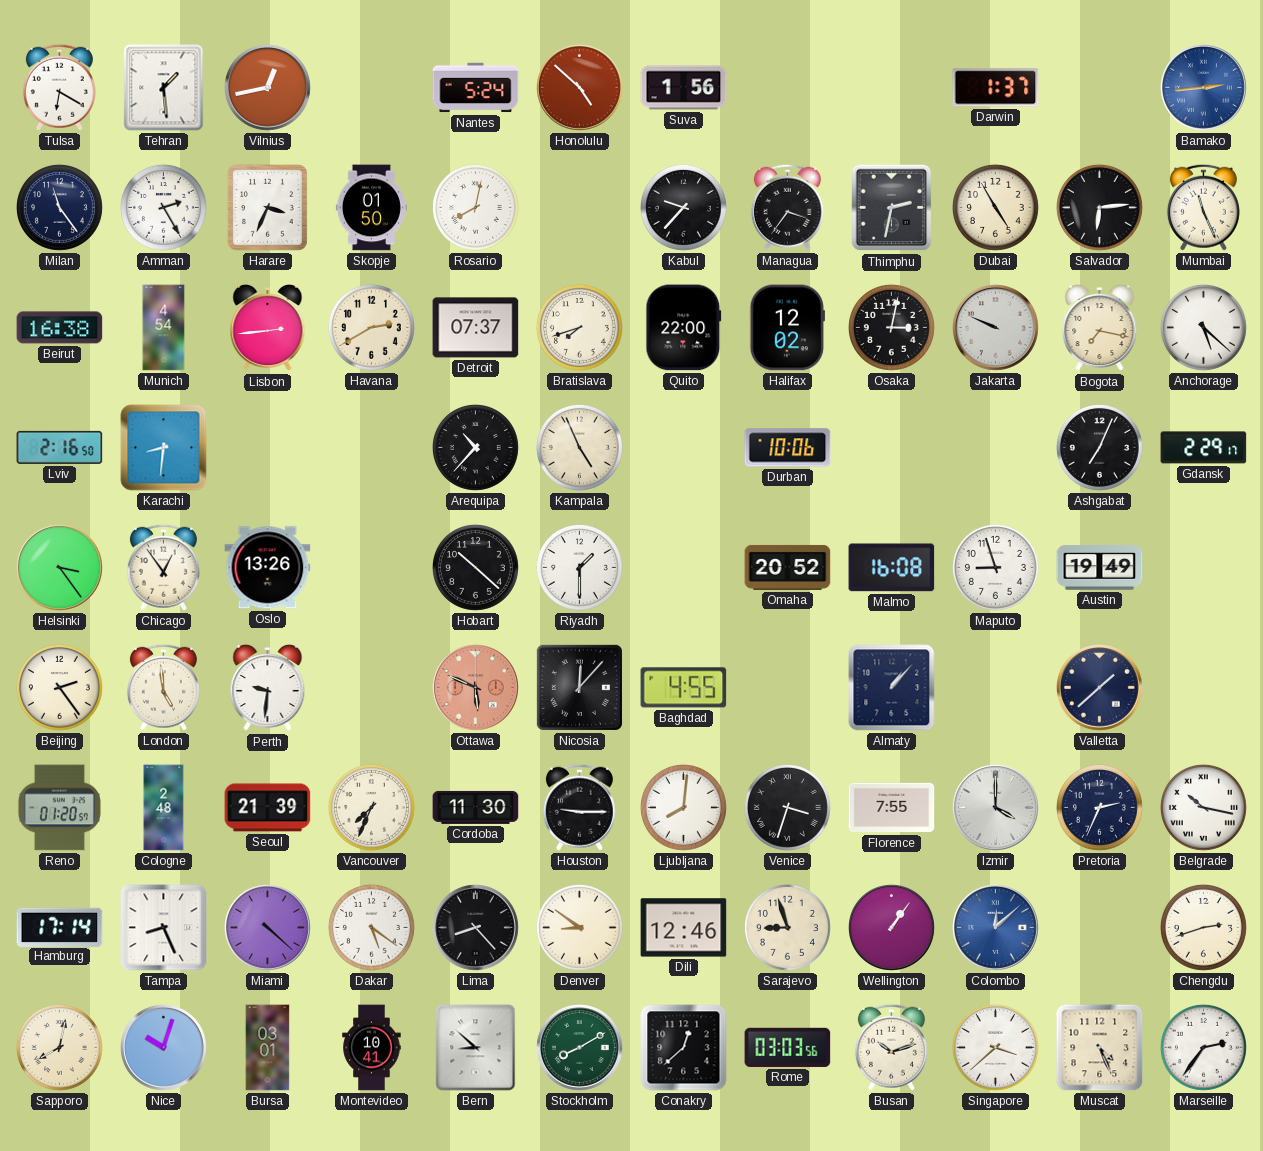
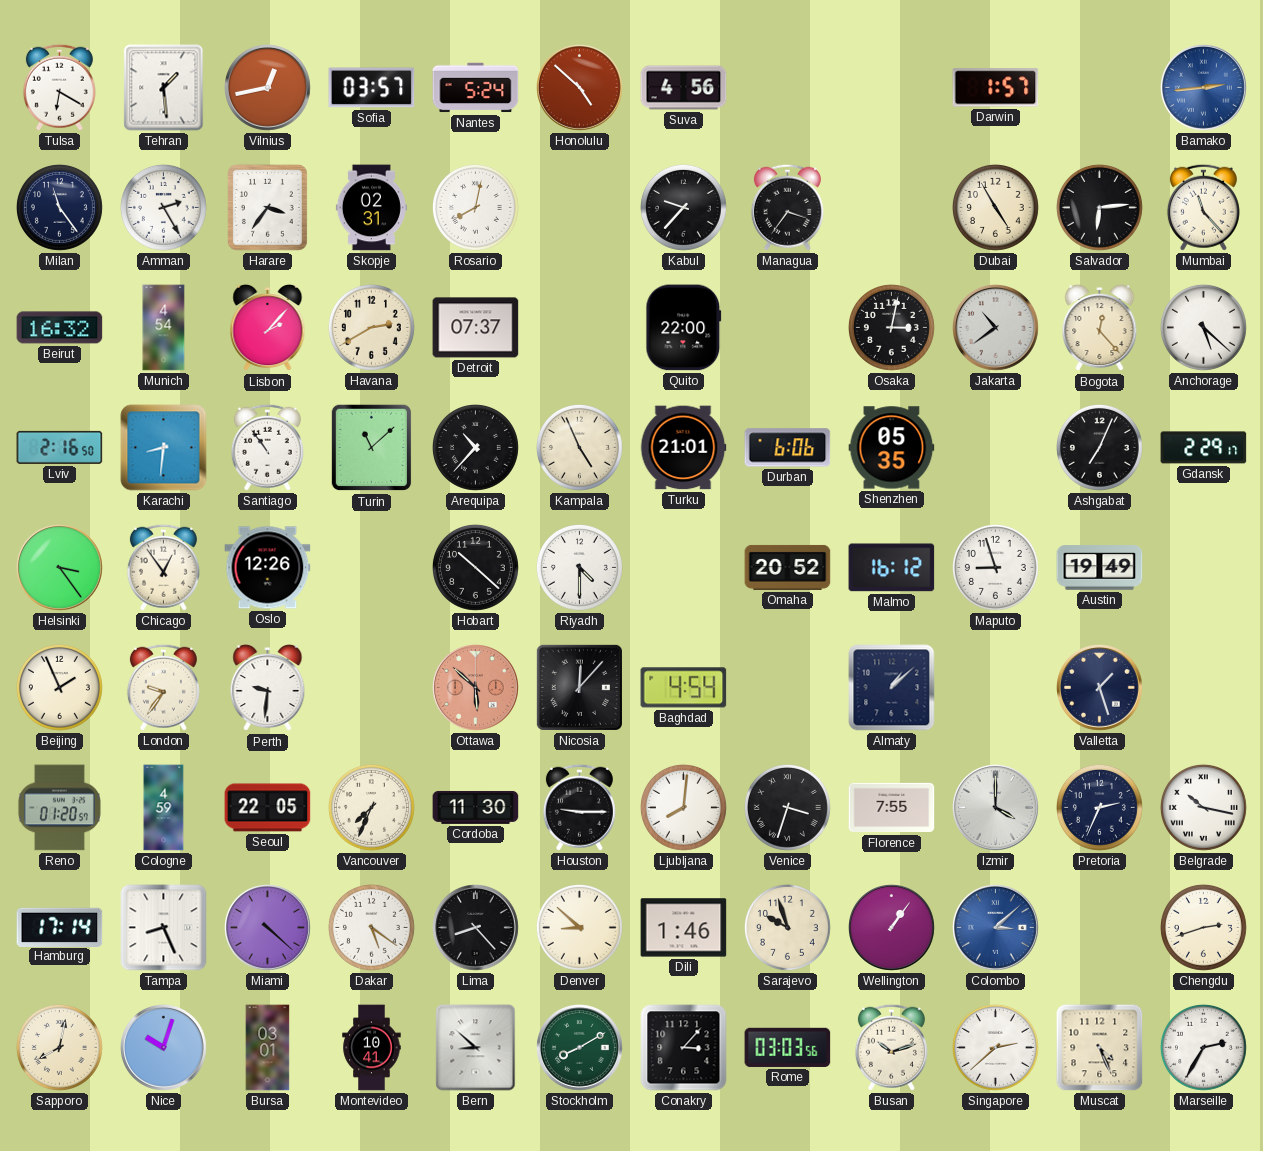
Sofia: none -> 03:57
Suva: 1:56 -> 4:56
Darwin: 1:37 -> 1:57
Harare: 3:34 -> 3:36
Skopje: 01:50 -> 02:31
Thimphu: 2:32 -> none
Mumbai: 11:26 -> 11:23
Beirut: 16:38 -> 16:32
Lisbon: 2:44 -> 2:07
Bratislava: 7:42 -> none
Halifax: 12:02 -> none
Jakarta: 9:49 -> 10:39
Bogota: 7:17 -> 12:23
Santiago: none -> 10:54
Turin: none -> 11:08
Turku: none -> 21:01
Durban: 10:06 -> 6:06
Shenzhen: none -> 05:35
Oslo: 13:26 -> 12:26
Riyadh: 1:30 -> 4:30
Malmo: 16:08 -> 16:12
Beijing: 2:24 -> 1:56
London: 4:59 -> 9:36
Ottawa: 5:49 -> 5:52
Baghdad: 4:55 -> 4:54
Almaty: 1:07 -> 1:08
Valletta: 1:38 -> 1:27
Cologne: 2:48 -> 4:59
Seoul: 21:39 -> 22:05
Denver: 8:51 -> 8:52
Dili: 12:46 -> 1:46
Sarajevo: 8:57 -> 9:57
Colombo: 12:08 -> 3:08
Conakry: 12:38 -> 3:07
Singapore: 3:38 -> 2:38
Marseille: 2:36 -> 2:35
